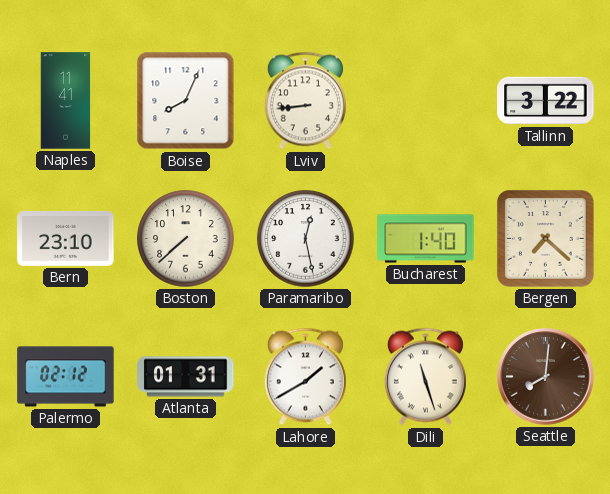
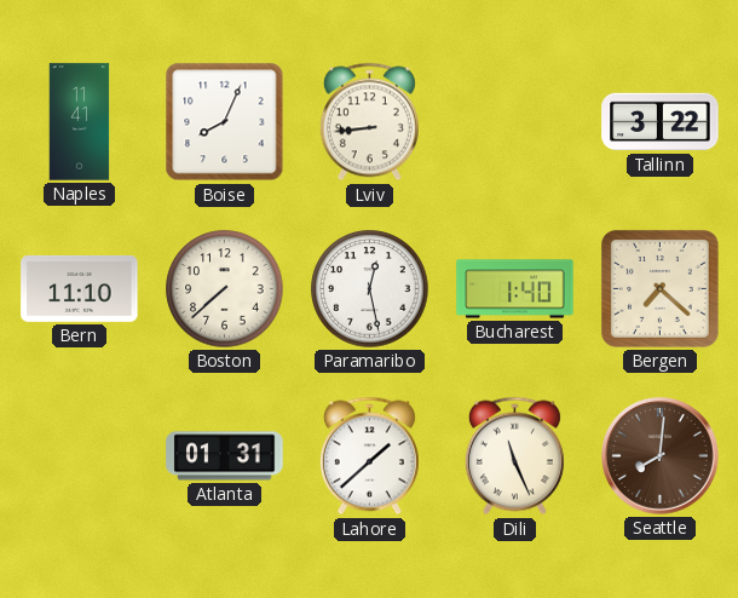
Bern: 23:10 -> 11:10
Palermo: 02:12 -> none
Lahore: 1:40 -> 1:38
Dili: 11:27 -> 11:26
